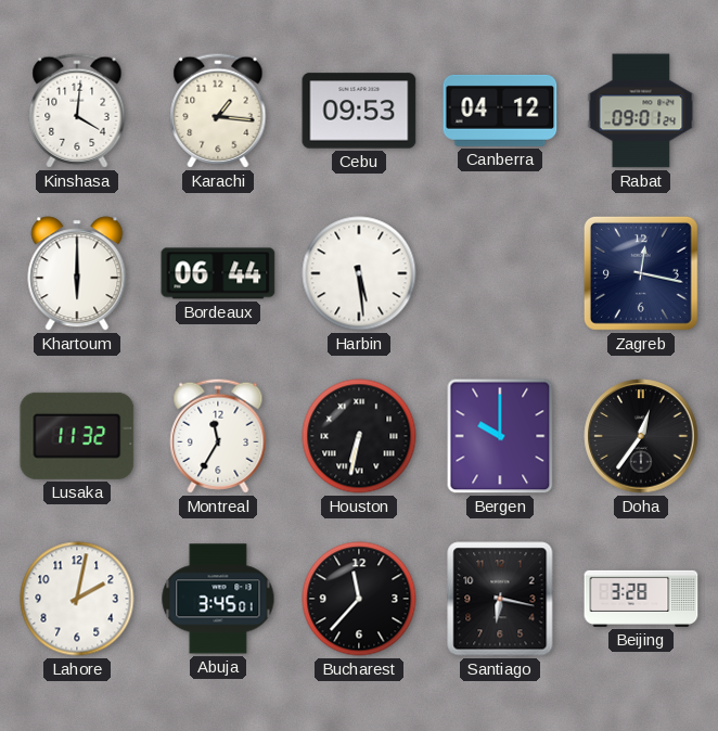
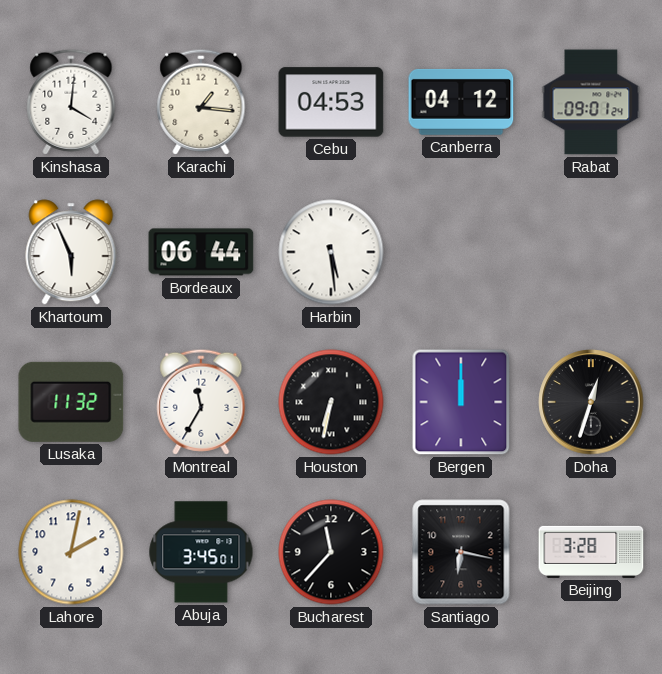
Cebu: 09:53 -> 04:53
Khartoum: 6:00 -> 5:56
Zagreb: 12:17 -> none
Bergen: 10:00 -> 12:00
Doha: 12:36 -> 12:33
